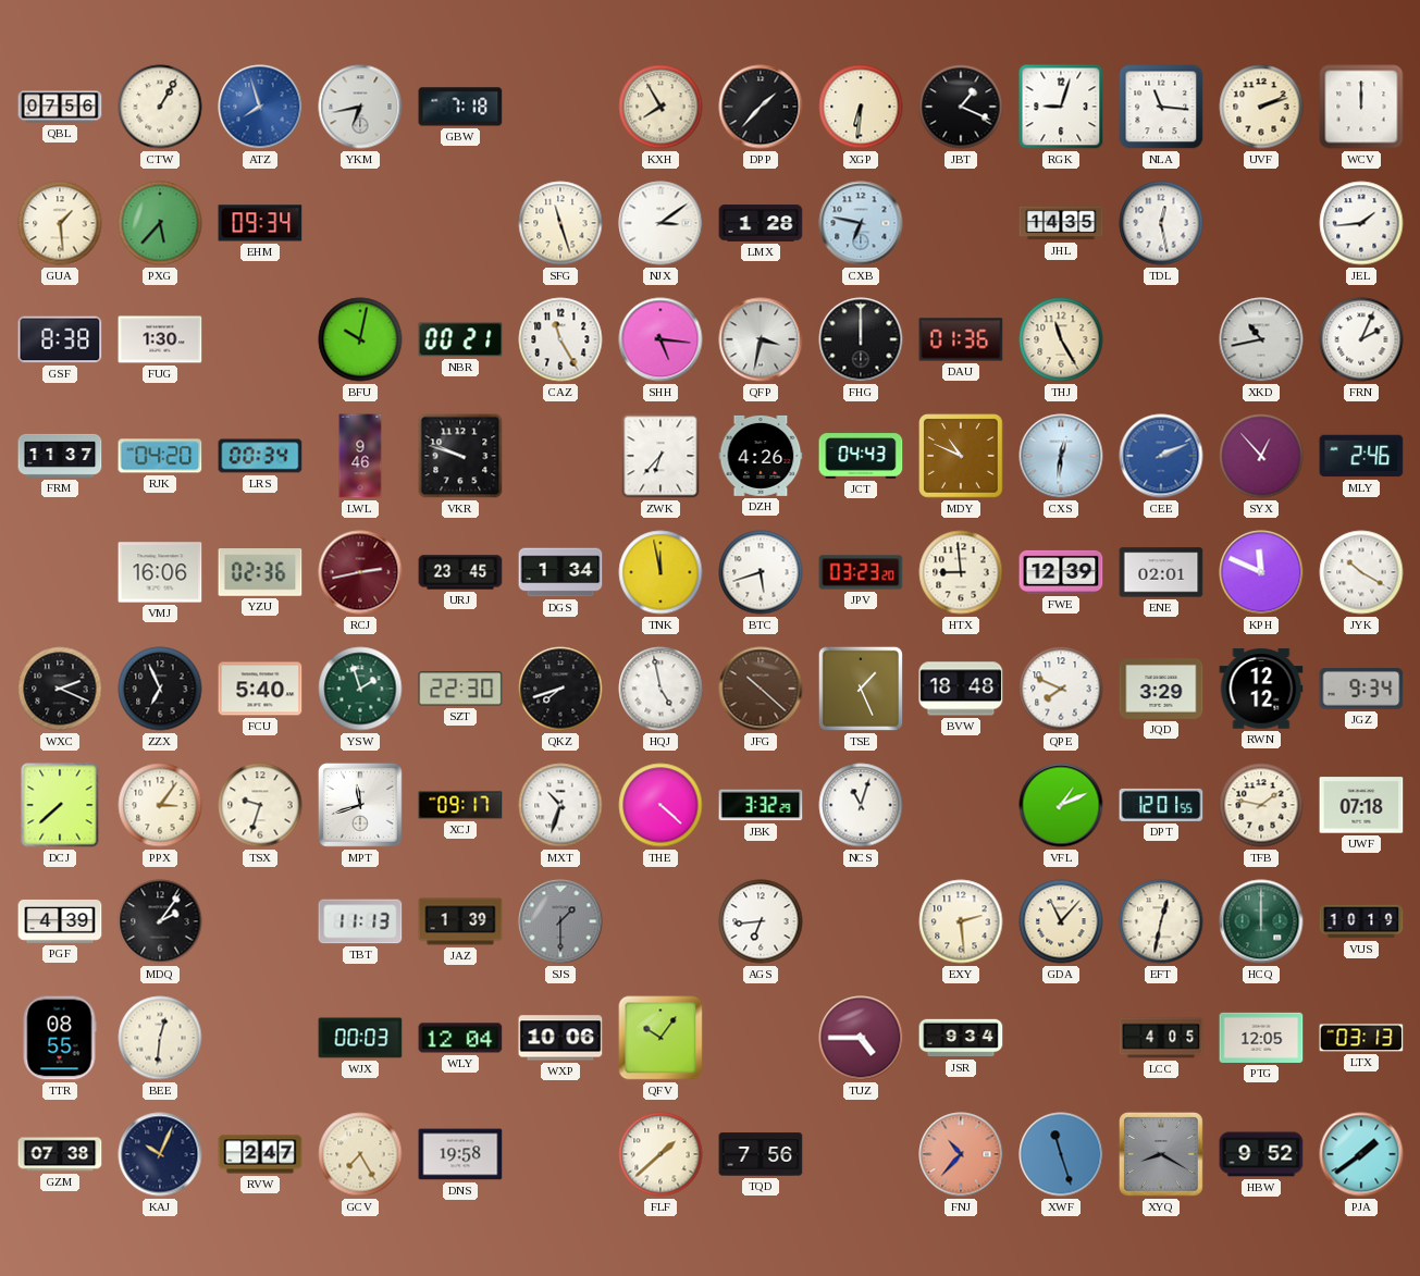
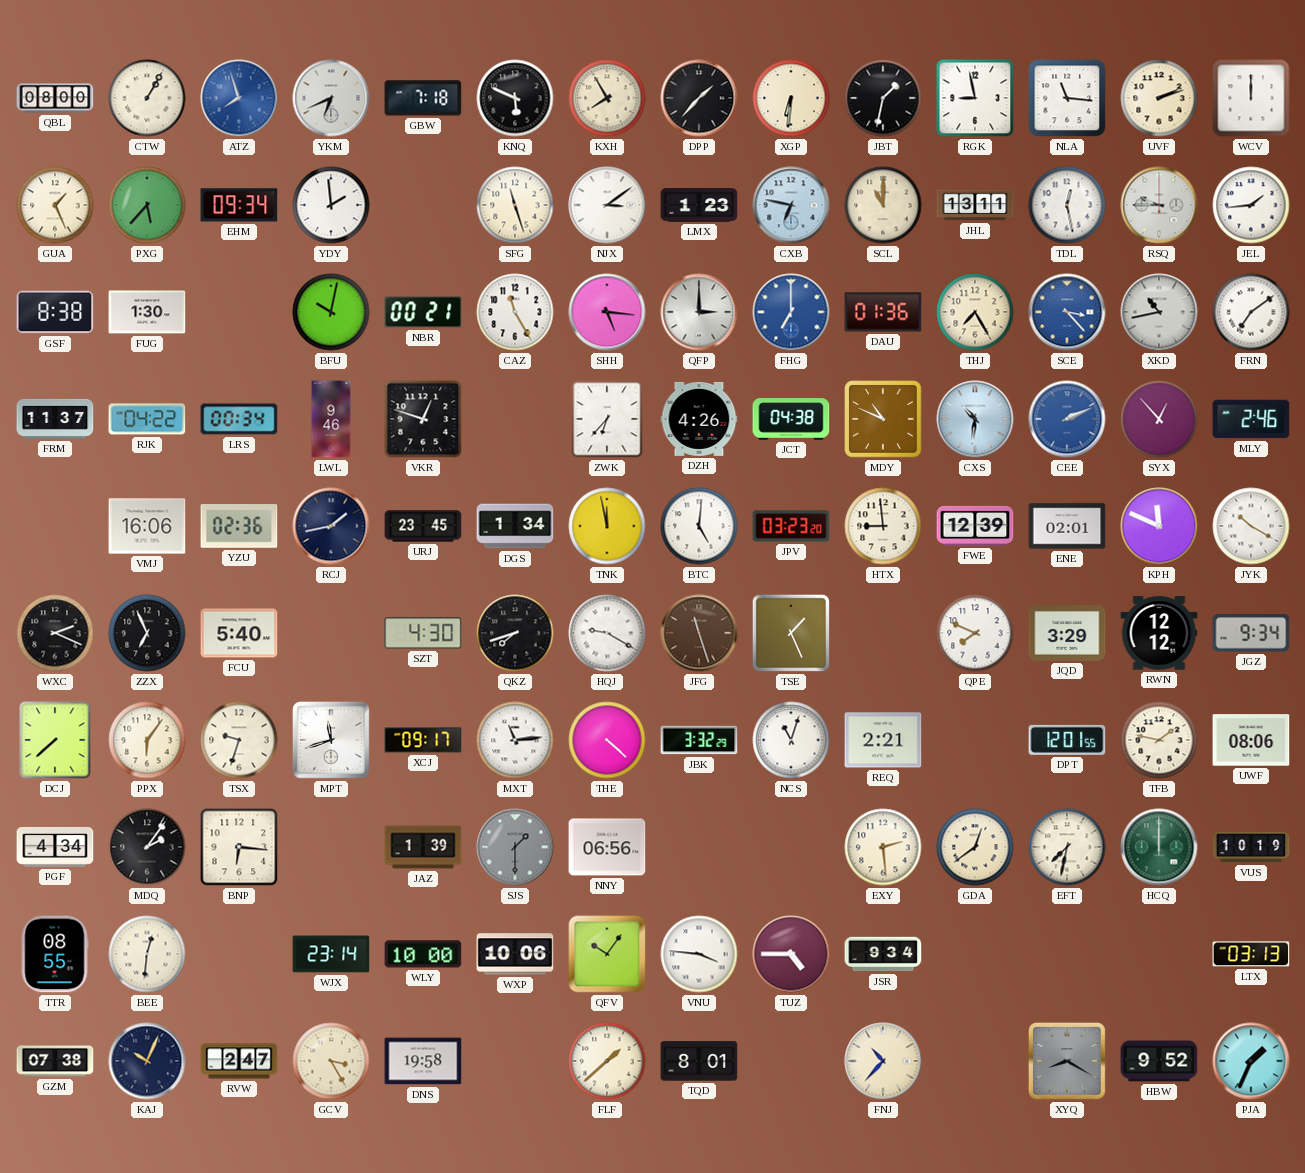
QBL: 07:56 -> 08:00
YKM: 6:43 -> 6:41
KNQ: none -> 5:49
JBT: 1:19 -> 1:32
RGK: 9:03 -> 8:58
GUA: 1:29 -> 1:26
YDY: none -> 1:59
LMX: 1:28 -> 1:23
SCL: none -> 11:00
JHL: 14:35 -> 13:11
RSQ: none -> 9:45
QFP: 3:32 -> 3:00
FHG: 12:00 -> 7:00
FHG dial: black -> blue
THJ: 11:25 -> 7:25
SCE: none -> 3:23
FRN: 2:04 -> 7:09
RJK: 04:20 -> 04:22
VKR: 9:48 -> 12:48
JCT: 04:43 -> 04:38
CXS: 12:31 -> 10:31
RCJ: 2:43 -> 1:43
RCJ dial: burgundy -> navy
BTC: 5:42 -> 5:01
YSW: 1:57 -> none
SZT: 22:30 -> 4:30
HQJ: 4:58 -> 9:20
JFG: 10:22 -> 11:27
BVW: 18:48 -> none
PPX: 3:06 -> 6:06
MXT: 10:33 -> 11:14
REQ: none -> 2:21
VFL: 1:11 -> none
UWF: 07:18 -> 08:06
PGF: 4:39 -> 4:34
BNP: none -> 6:16
TBT: 11:13 -> none
NNY: none -> 06:56
AGS: 6:44 -> none
GDA: 11:07 -> 12:39
EFT: 12:32 -> 7:32
WJX: 00:03 -> 23:14
WLY: 12:04 -> 10:00
VNU: none -> 3:46
LCC: 4:05 -> none
PTG: 12:05 -> none
GCV: 7:25 -> 3:25
TQD: 7:56 -> 8:01
FNJ dial: salmon -> cream
XWF: 11:27 -> none
PJA: 1:39 -> 1:34
